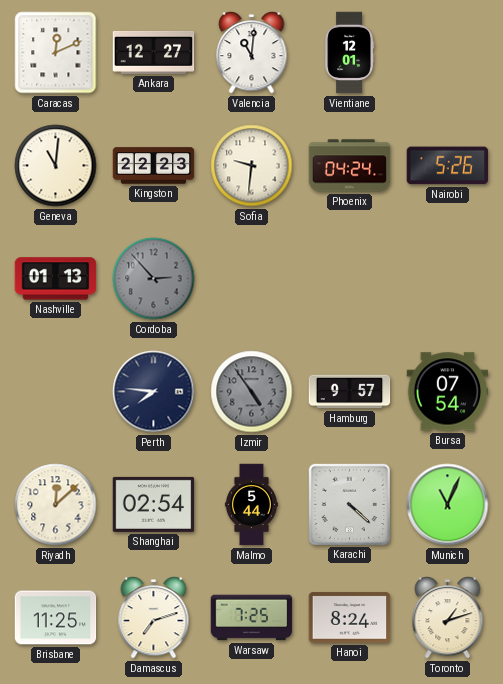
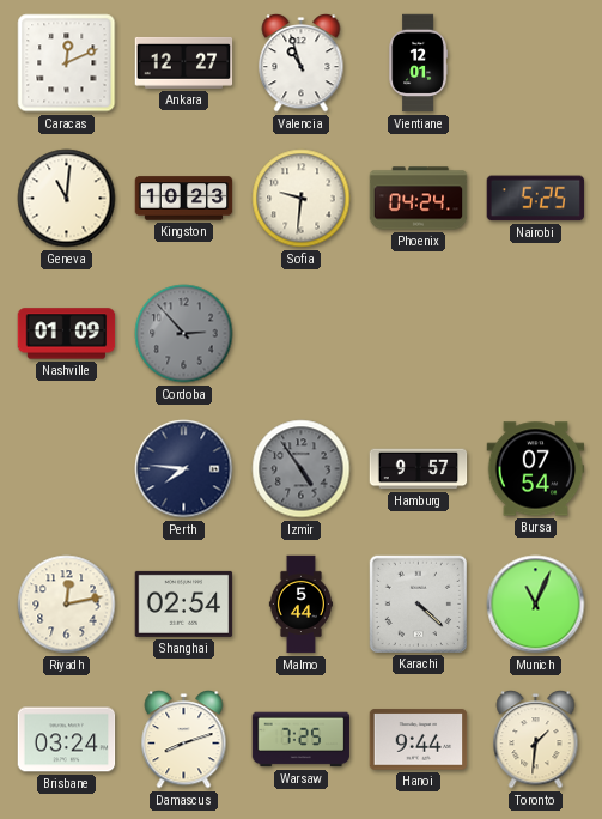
Valencia: 11:01 -> 10:57
Kingston: 22:23 -> 10:23
Nairobi: 5:26 -> 5:25
Nashville: 01:13 -> 01:09
Riyadh: 12:08 -> 12:13
Brisbane: 11:25 -> 03:24
Damascus: 7:12 -> 8:12
Hanoi: 8:24 -> 9:44
Toronto: 1:12 -> 1:31
